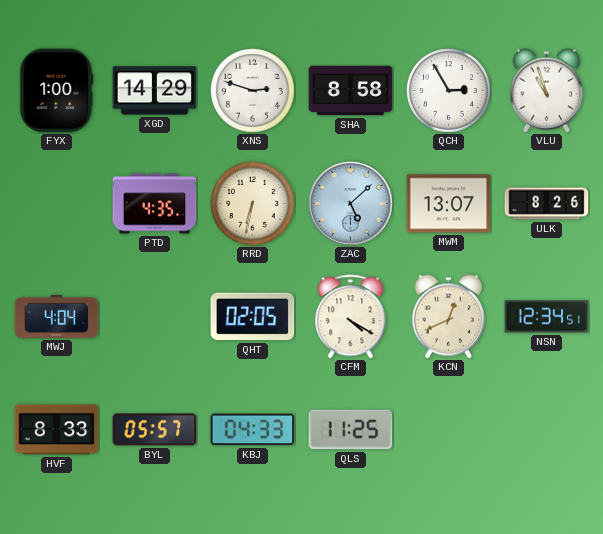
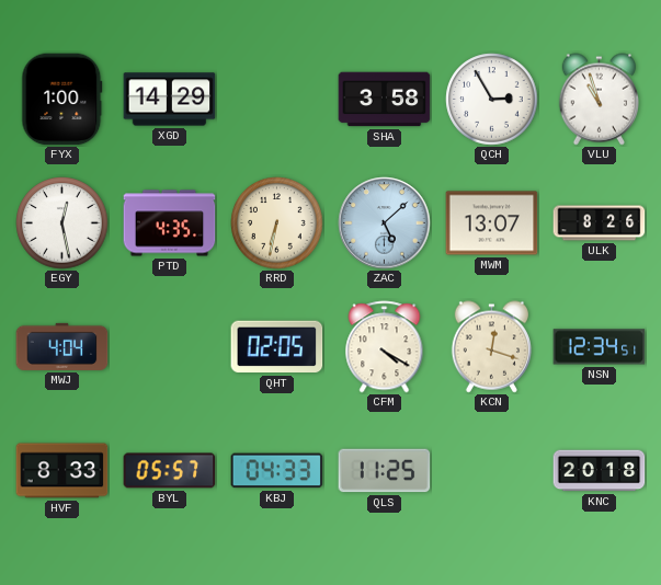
XNS: 2:48 -> none
SHA: 8:58 -> 3:58
EGY: none -> 12:28
KCN: 12:41 -> 12:18
KNC: none -> 20:18
